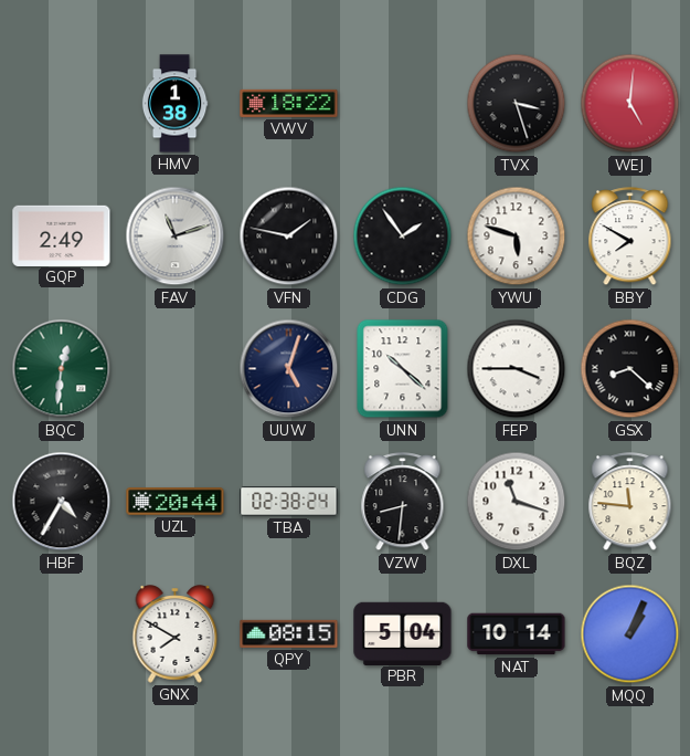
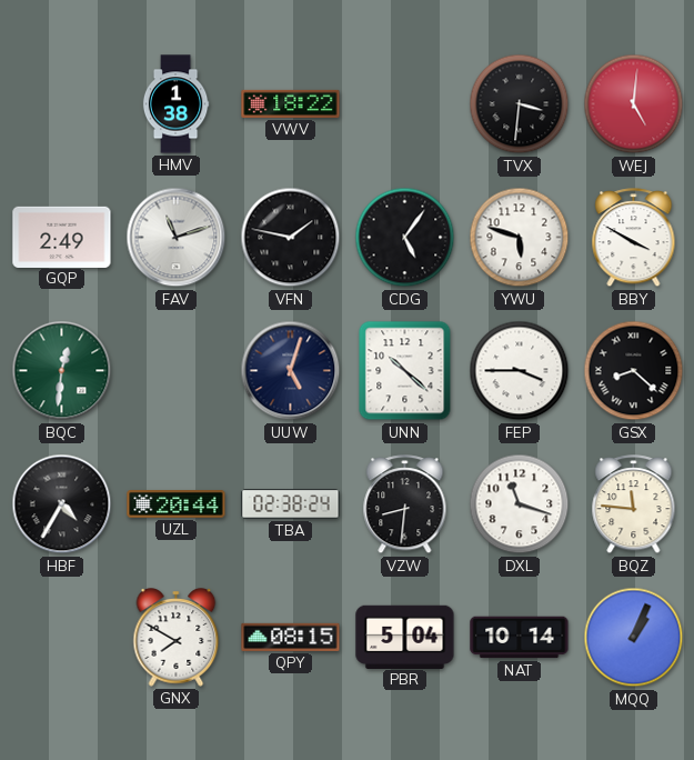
TVX: 3:27 -> 3:31
CDG: 1:54 -> 5:06
BBY: 7:50 -> 3:50
